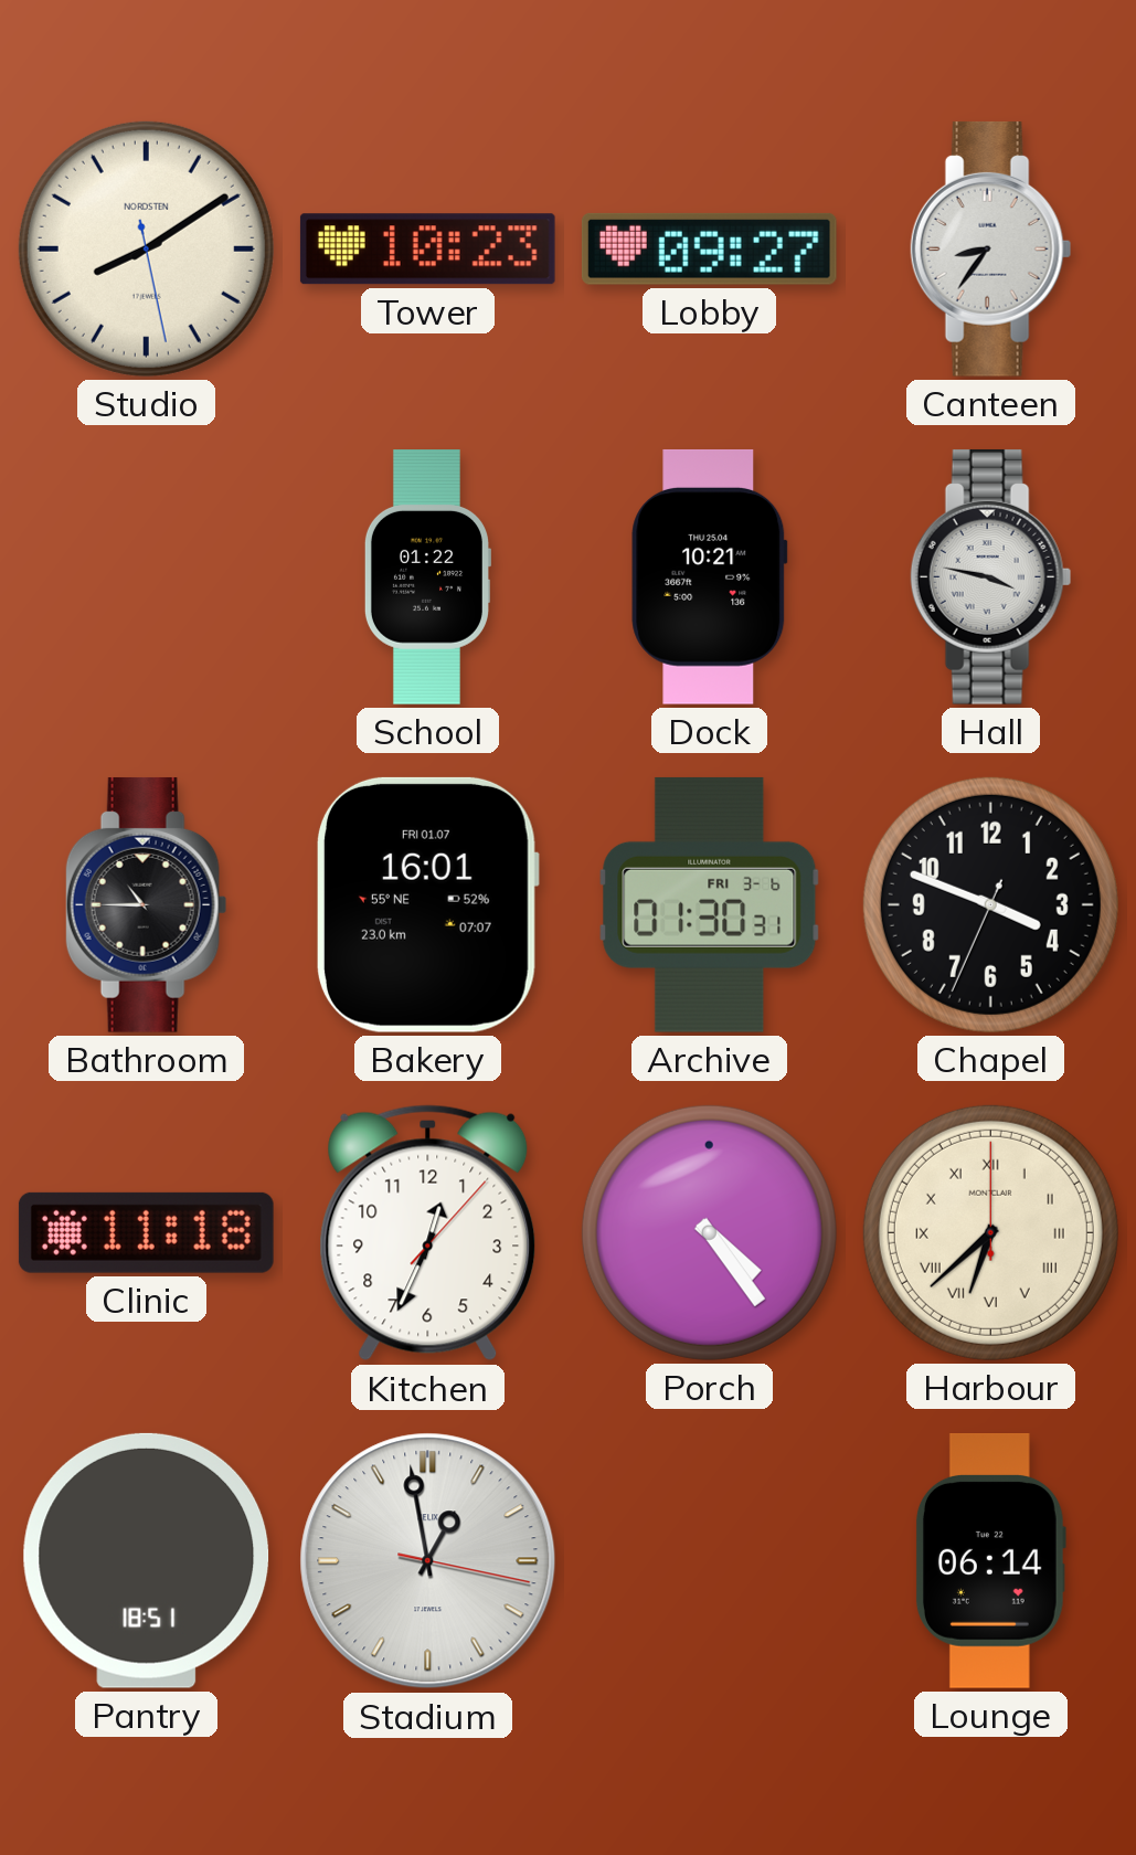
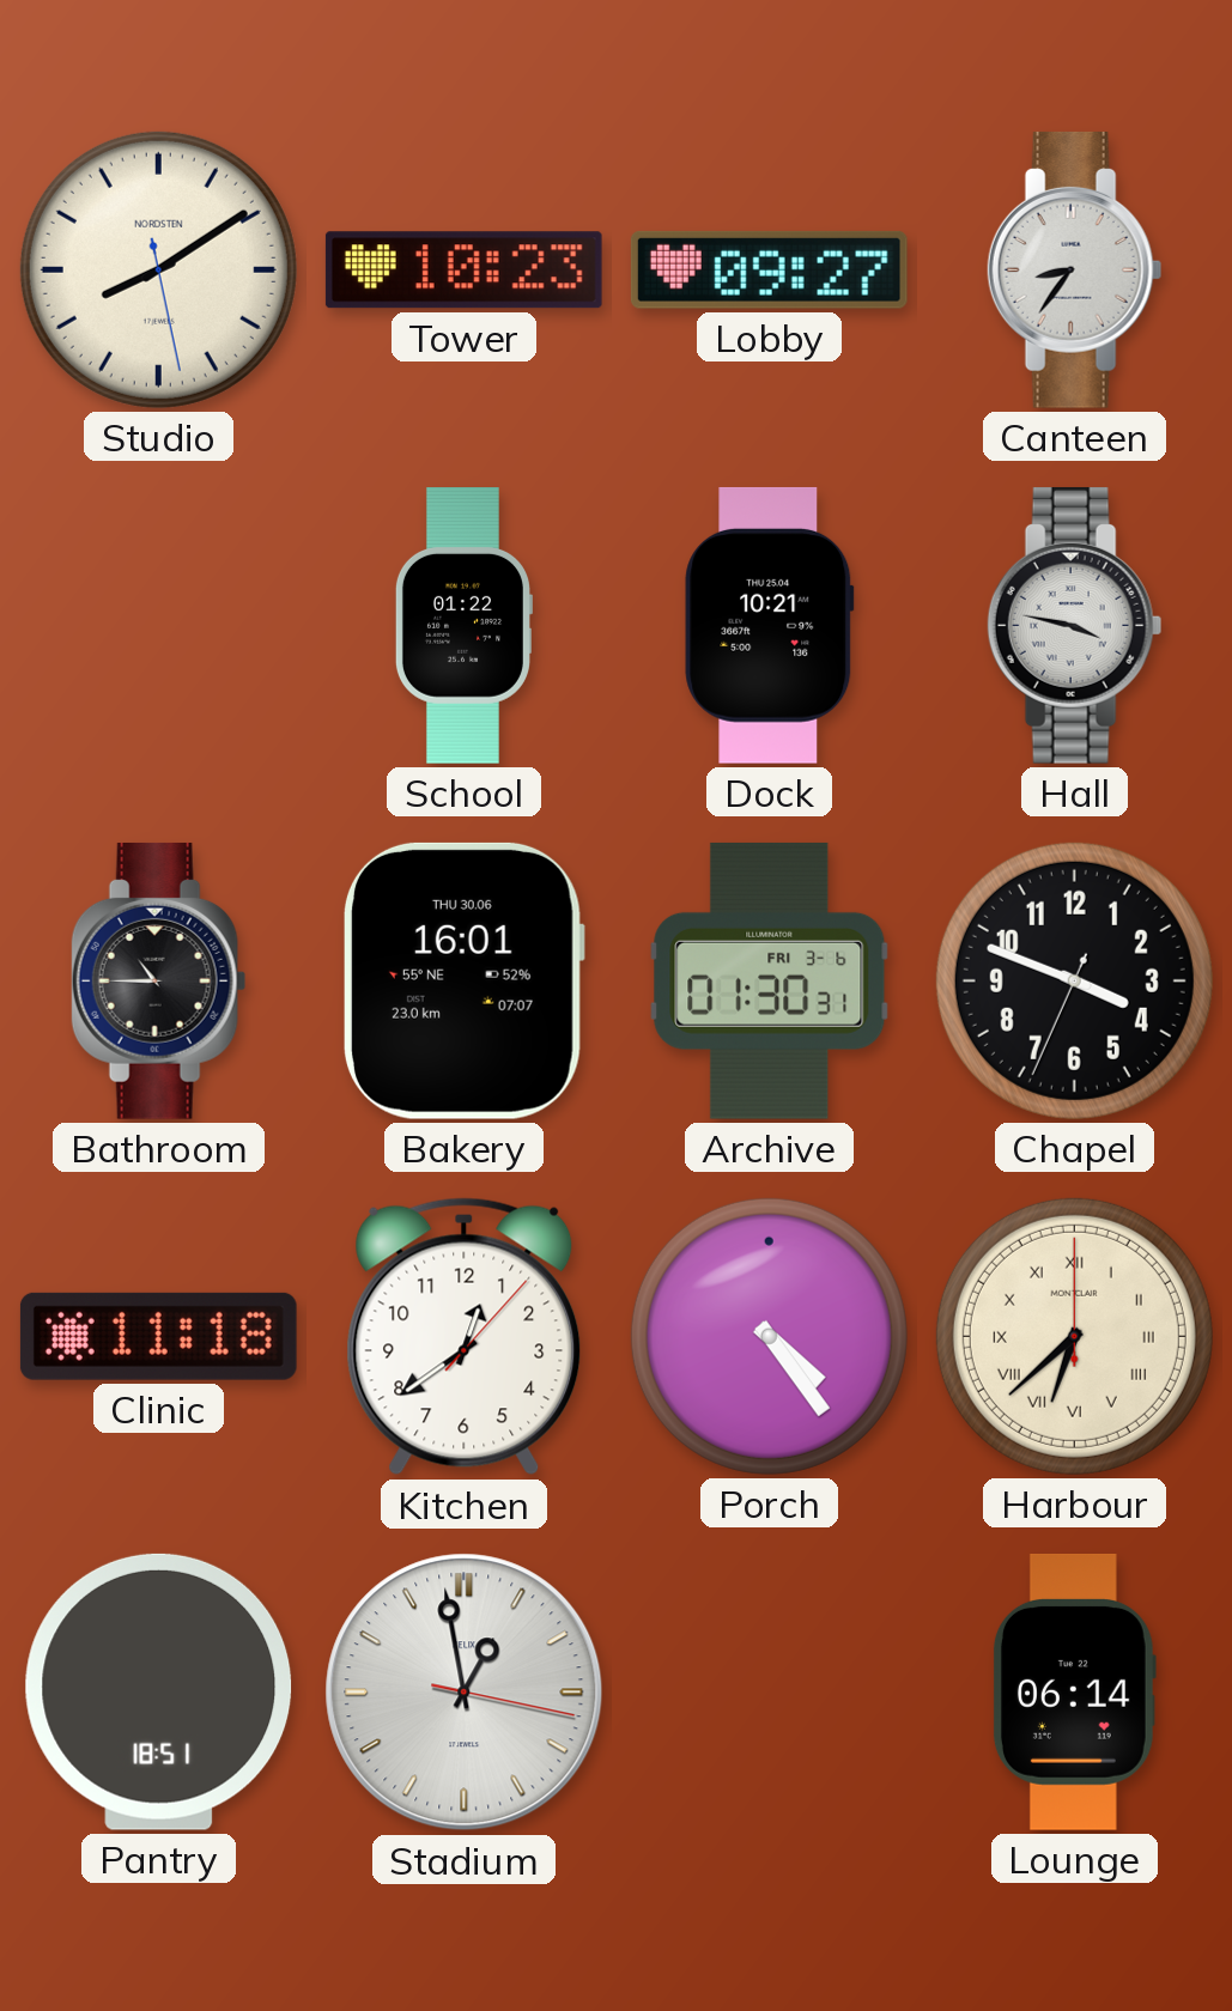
Bakery date: FRI 01.07 -> THU 30.06
Kitchen: 12:34 -> 12:39
